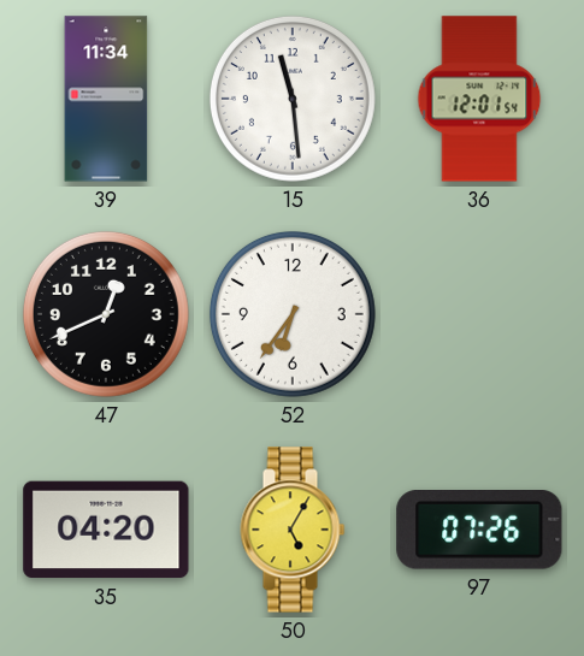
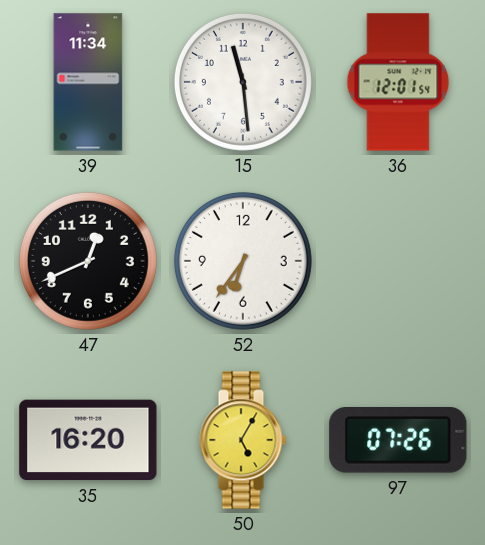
35: 04:20 -> 16:20
